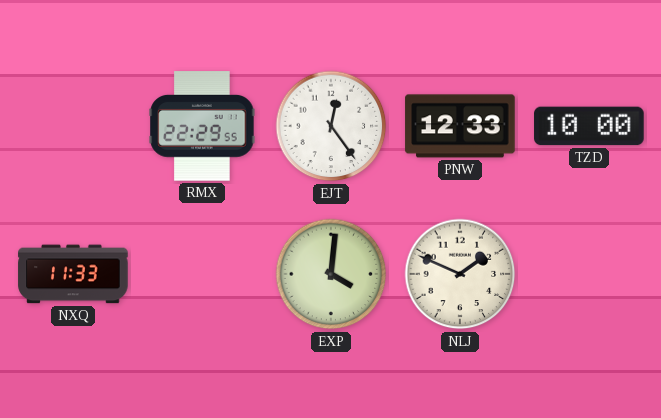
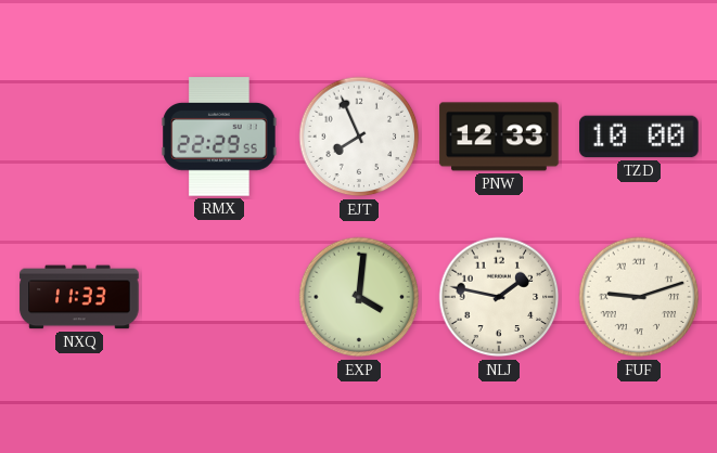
EJT: 12:24 -> 7:56
NLJ: 1:49 -> 1:47
FUF: none -> 9:12
